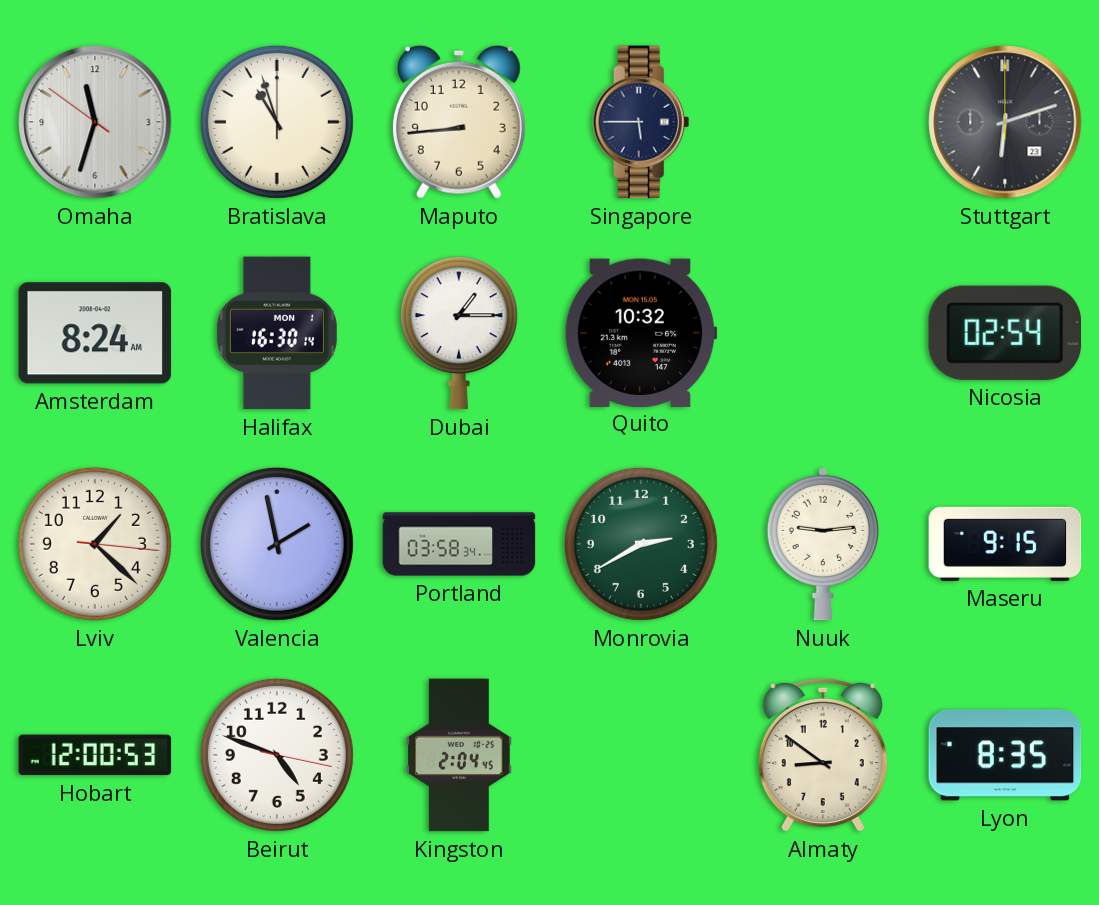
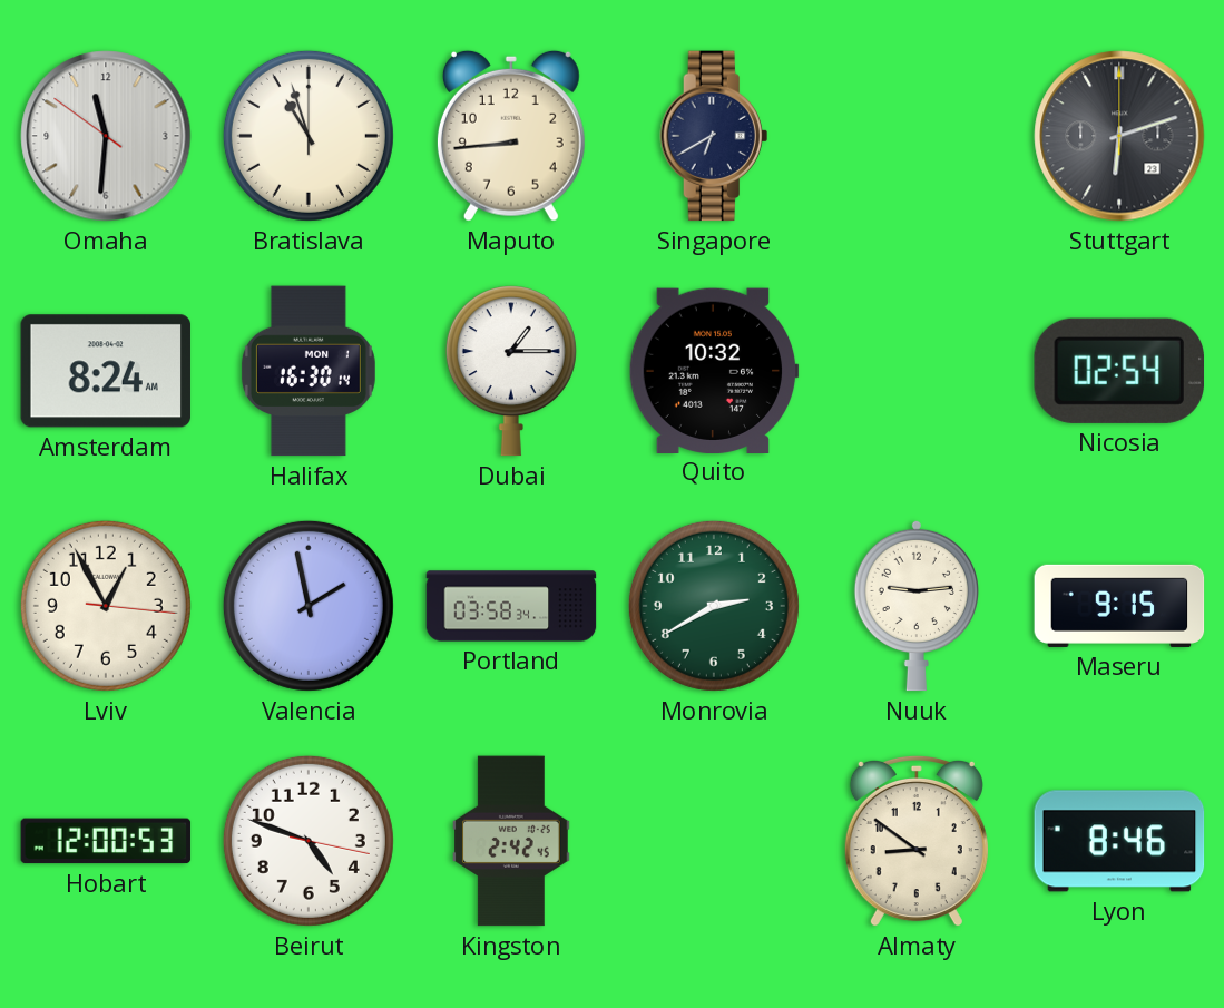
Omaha: 11:32 -> 11:30
Singapore: 5:45 -> 6:40
Lviv: 1:22 -> 12:55
Kingston: 2:04 -> 2:42
Lyon: 8:35 -> 8:46
